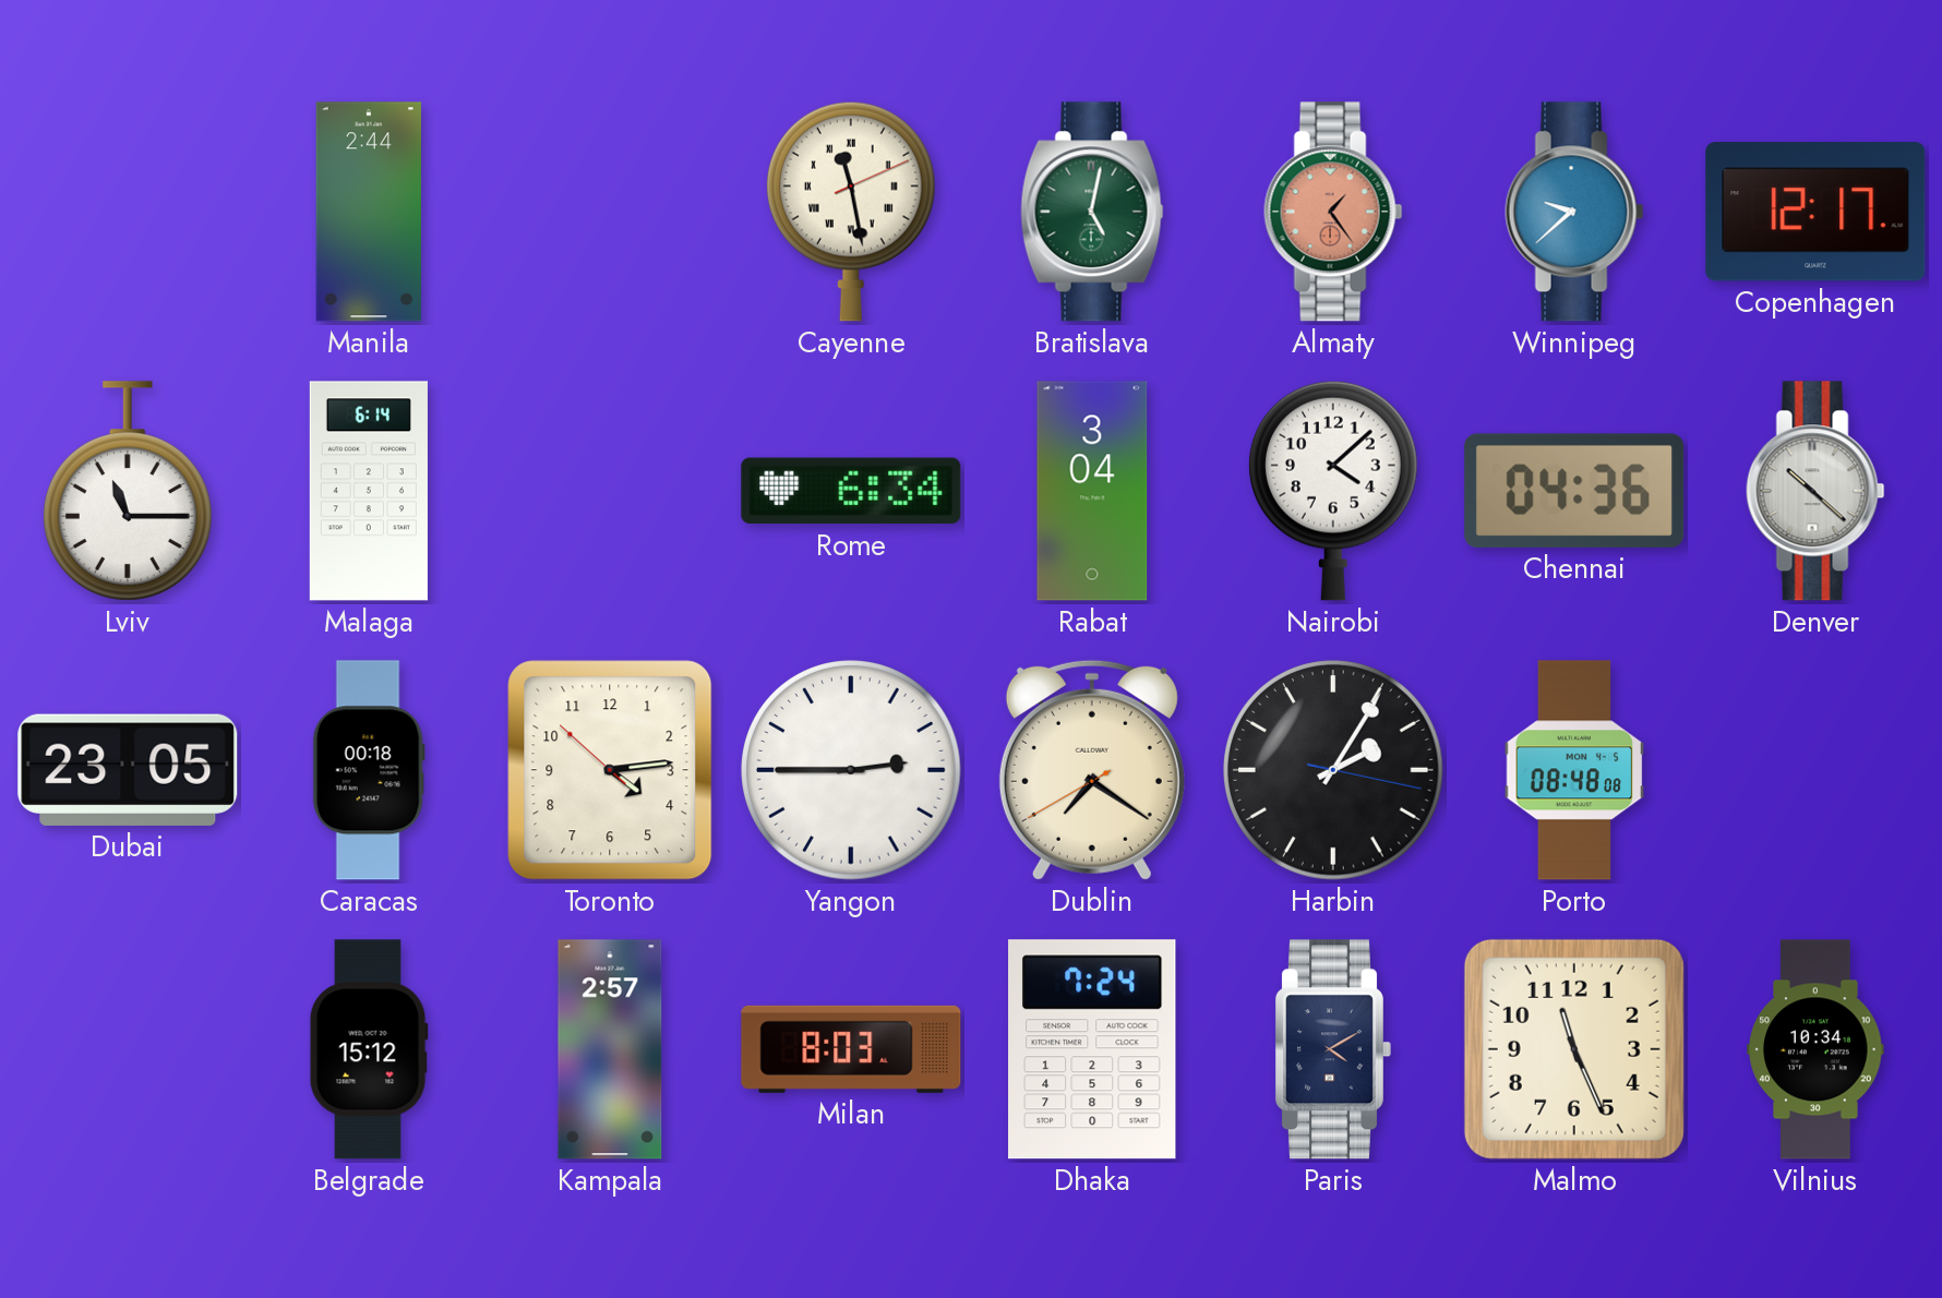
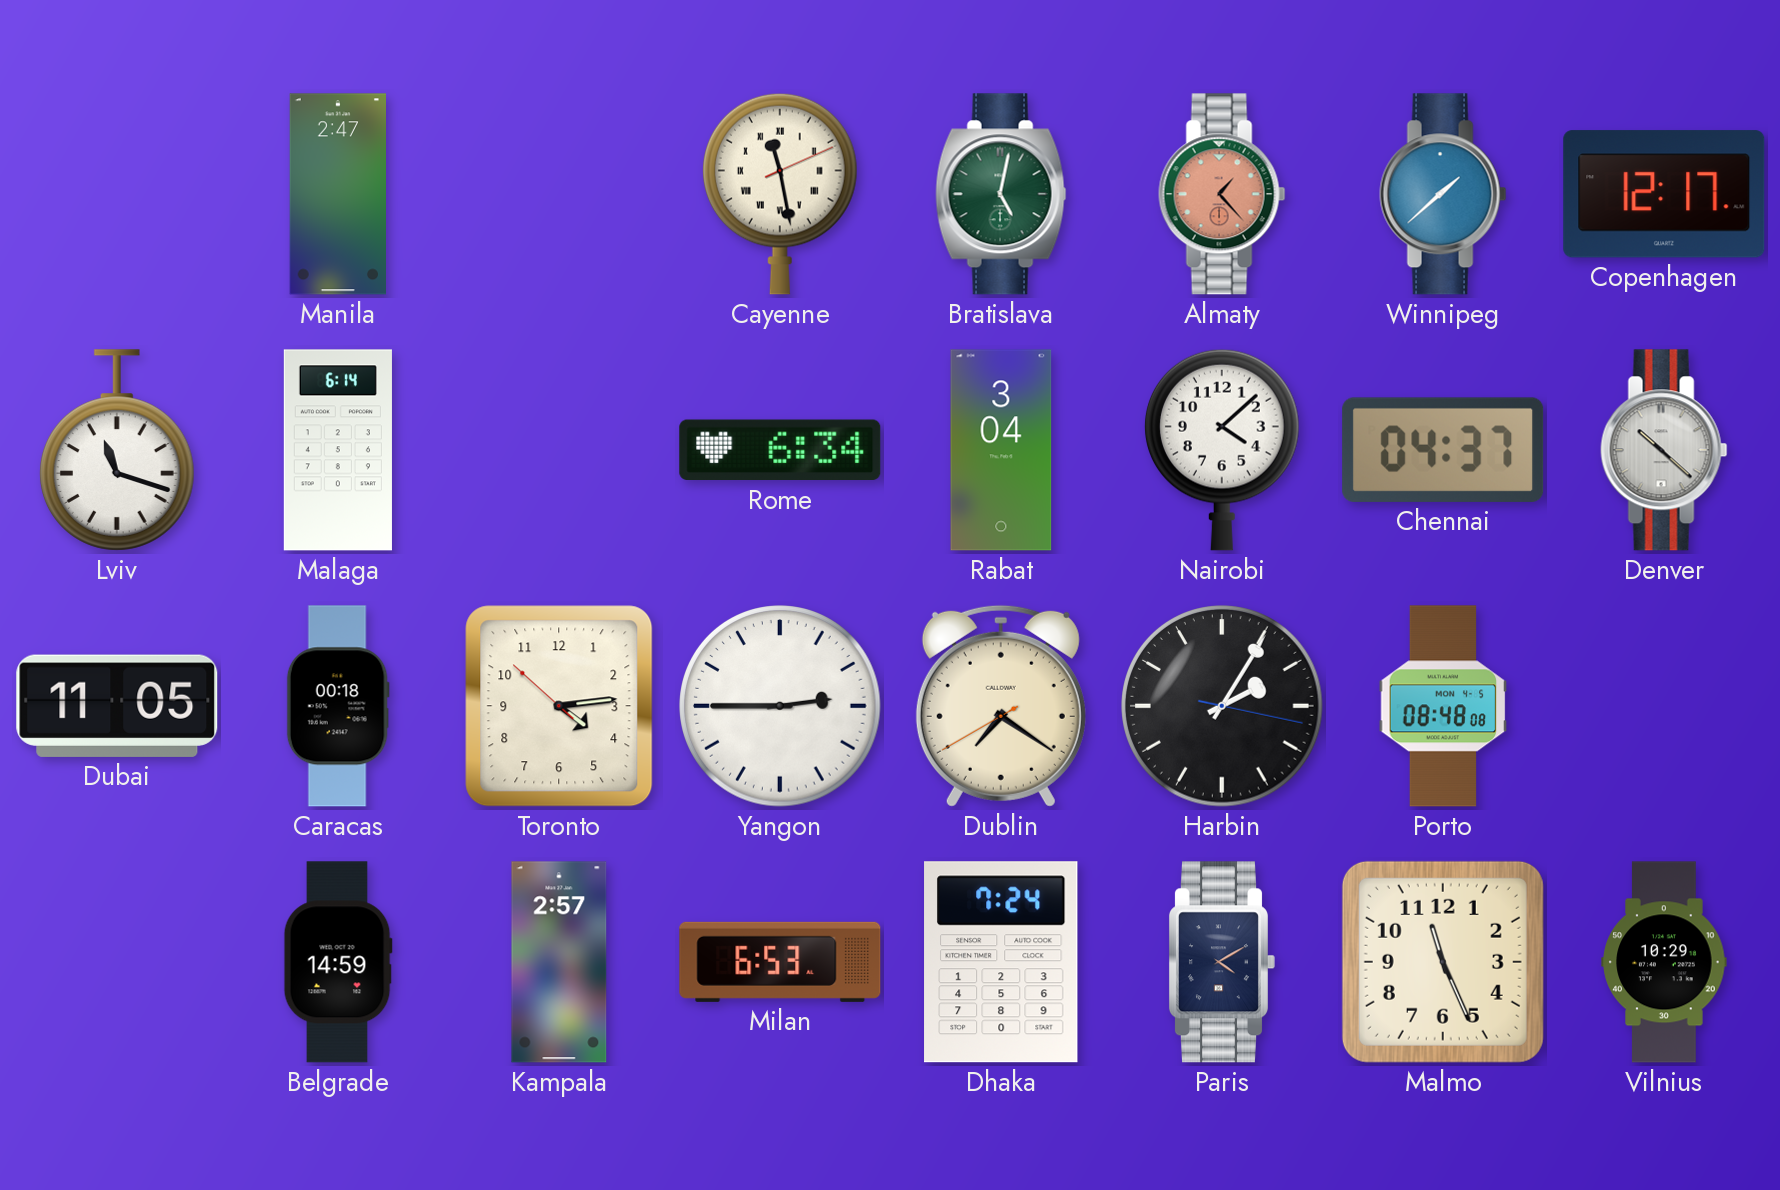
Manila: 2:44 -> 2:47
Almaty: 1:24 -> 1:23
Winnipeg: 9:38 -> 1:38
Lviv: 11:15 -> 11:18
Chennai: 04:36 -> 04:37
Dubai: 23:05 -> 11:05
Belgrade: 15:12 -> 14:59
Milan: 8:03 -> 6:53
Vilnius: 10:34 -> 10:29
